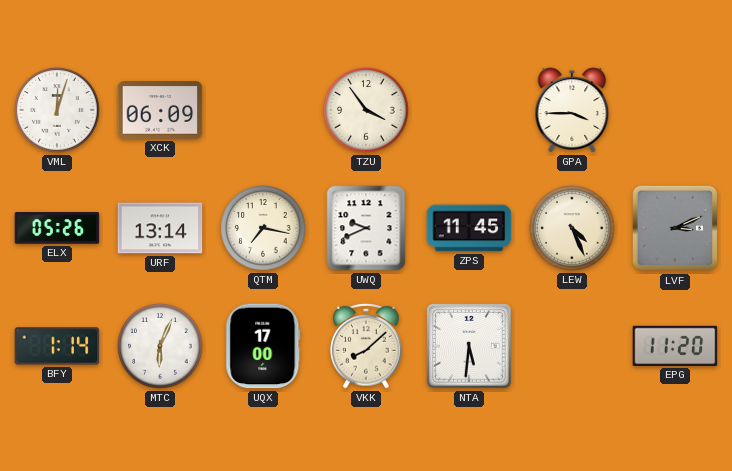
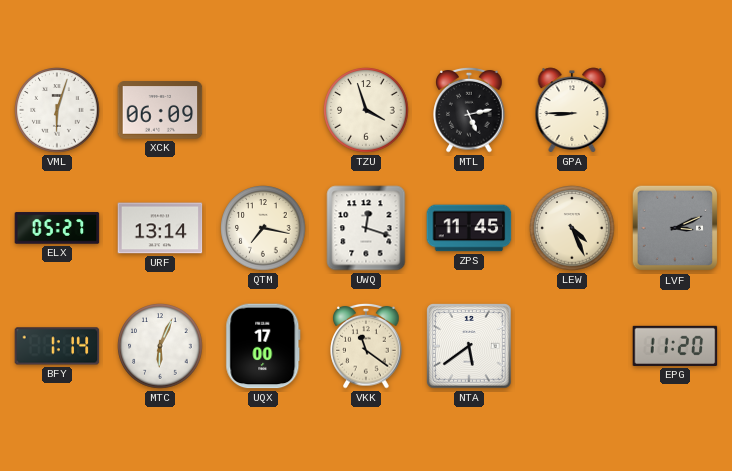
VML: 12:03 -> 6:03
TZU: 3:54 -> 3:57
MTL: none -> 5:13
GPA: 3:45 -> 8:45
ELX: 05:26 -> 05:27
UWQ: 9:41 -> 12:18
VKK: 8:08 -> 11:21
NTA: 5:31 -> 5:39
